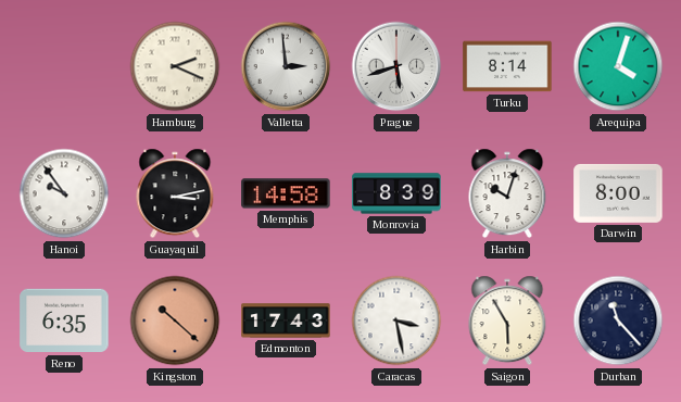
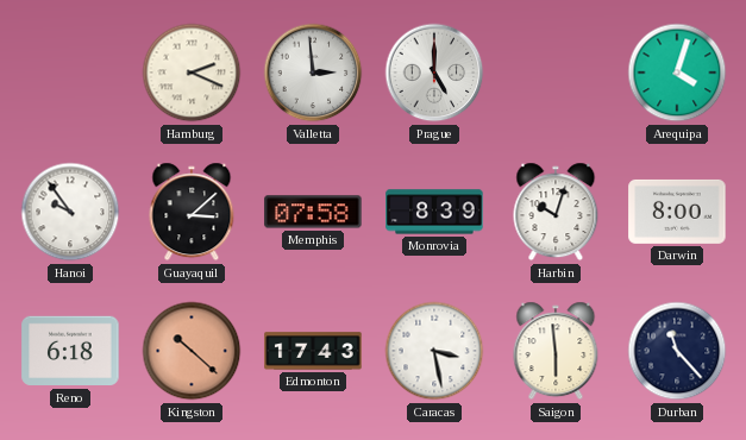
Prague: 5:42 -> 5:00
Turku: 8:14 -> none
Guayaquil: 3:13 -> 3:08
Memphis: 14:58 -> 07:58
Reno: 6:35 -> 6:18
Saigon: 5:55 -> 5:59
